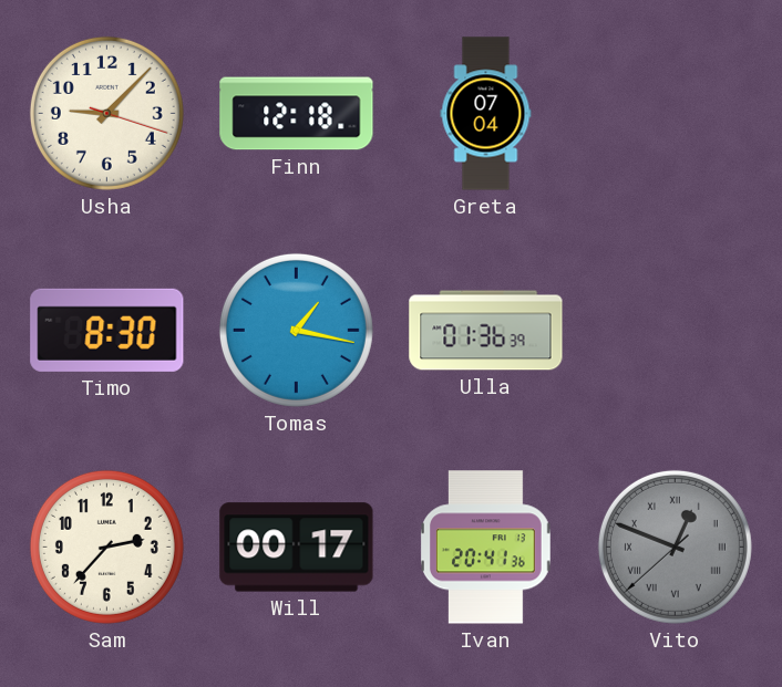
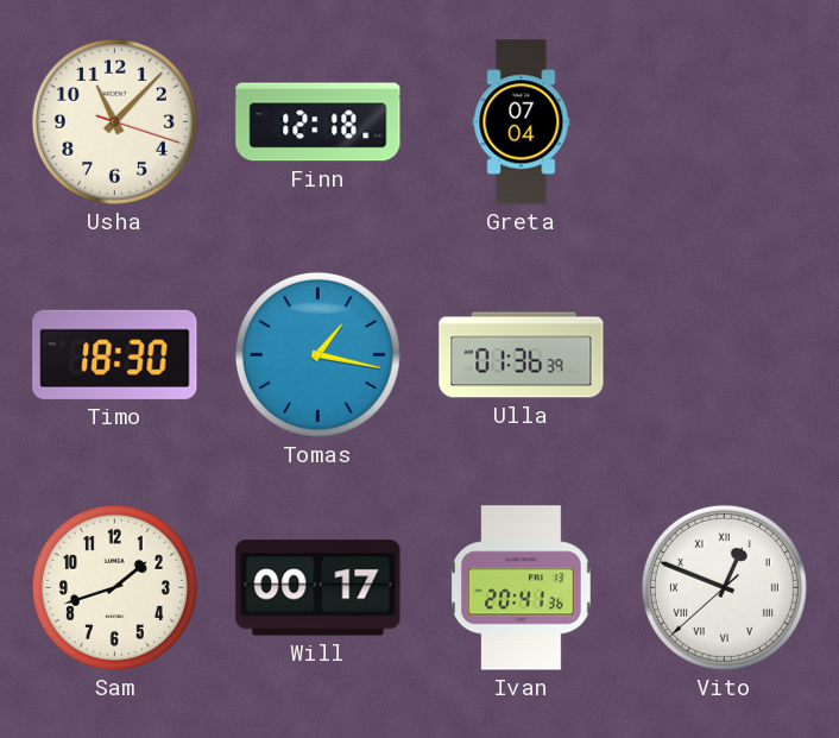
Usha: 9:07 -> 11:07
Timo: 8:30 -> 18:30
Sam: 2:37 -> 1:42
Vito dial: grey -> white
